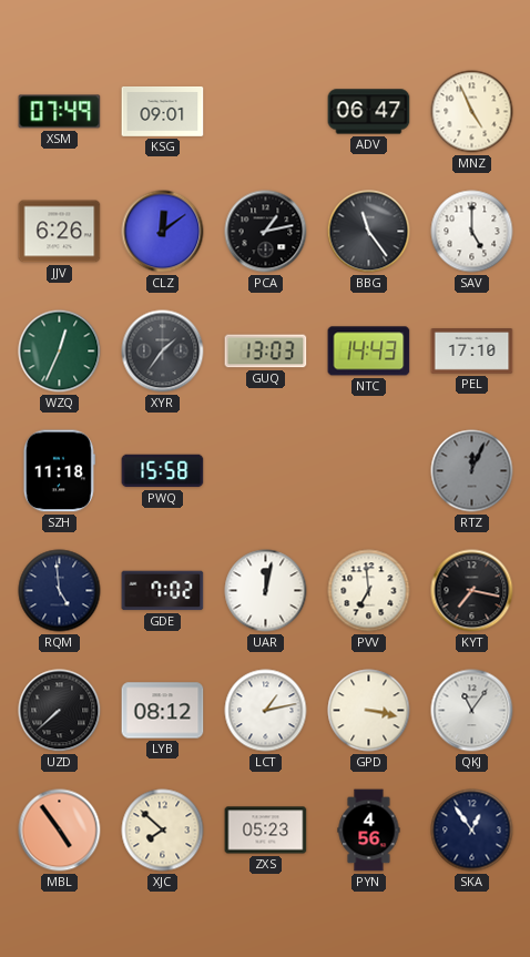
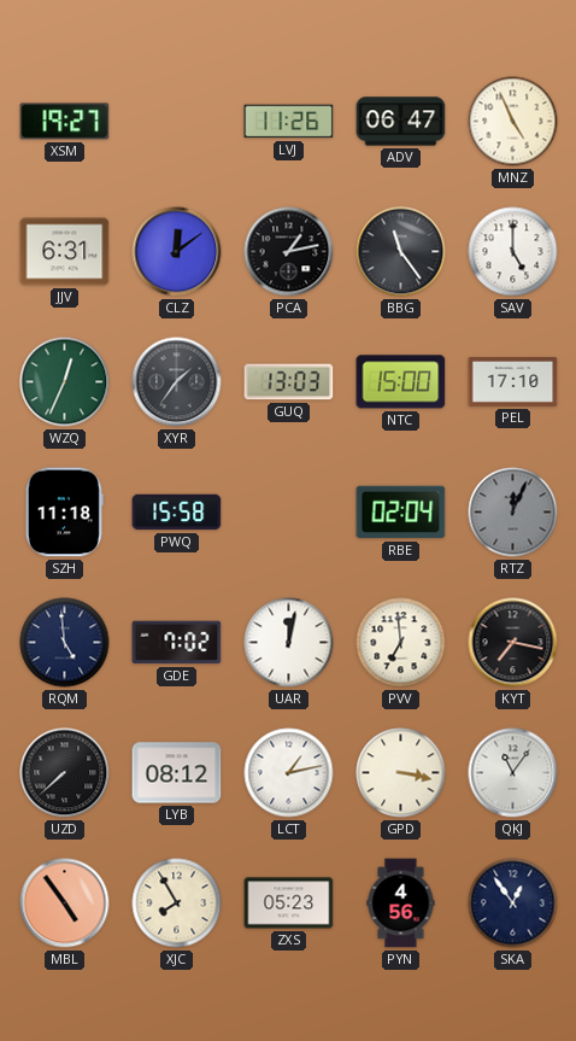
XSM: 07:49 -> 19:27
KSG: 09:01 -> none
LVJ: none -> 11:26
JJV: 6:26 -> 6:31
NTC: 14:43 -> 15:00
RBE: none -> 02:04
XJC: 7:52 -> 7:55
